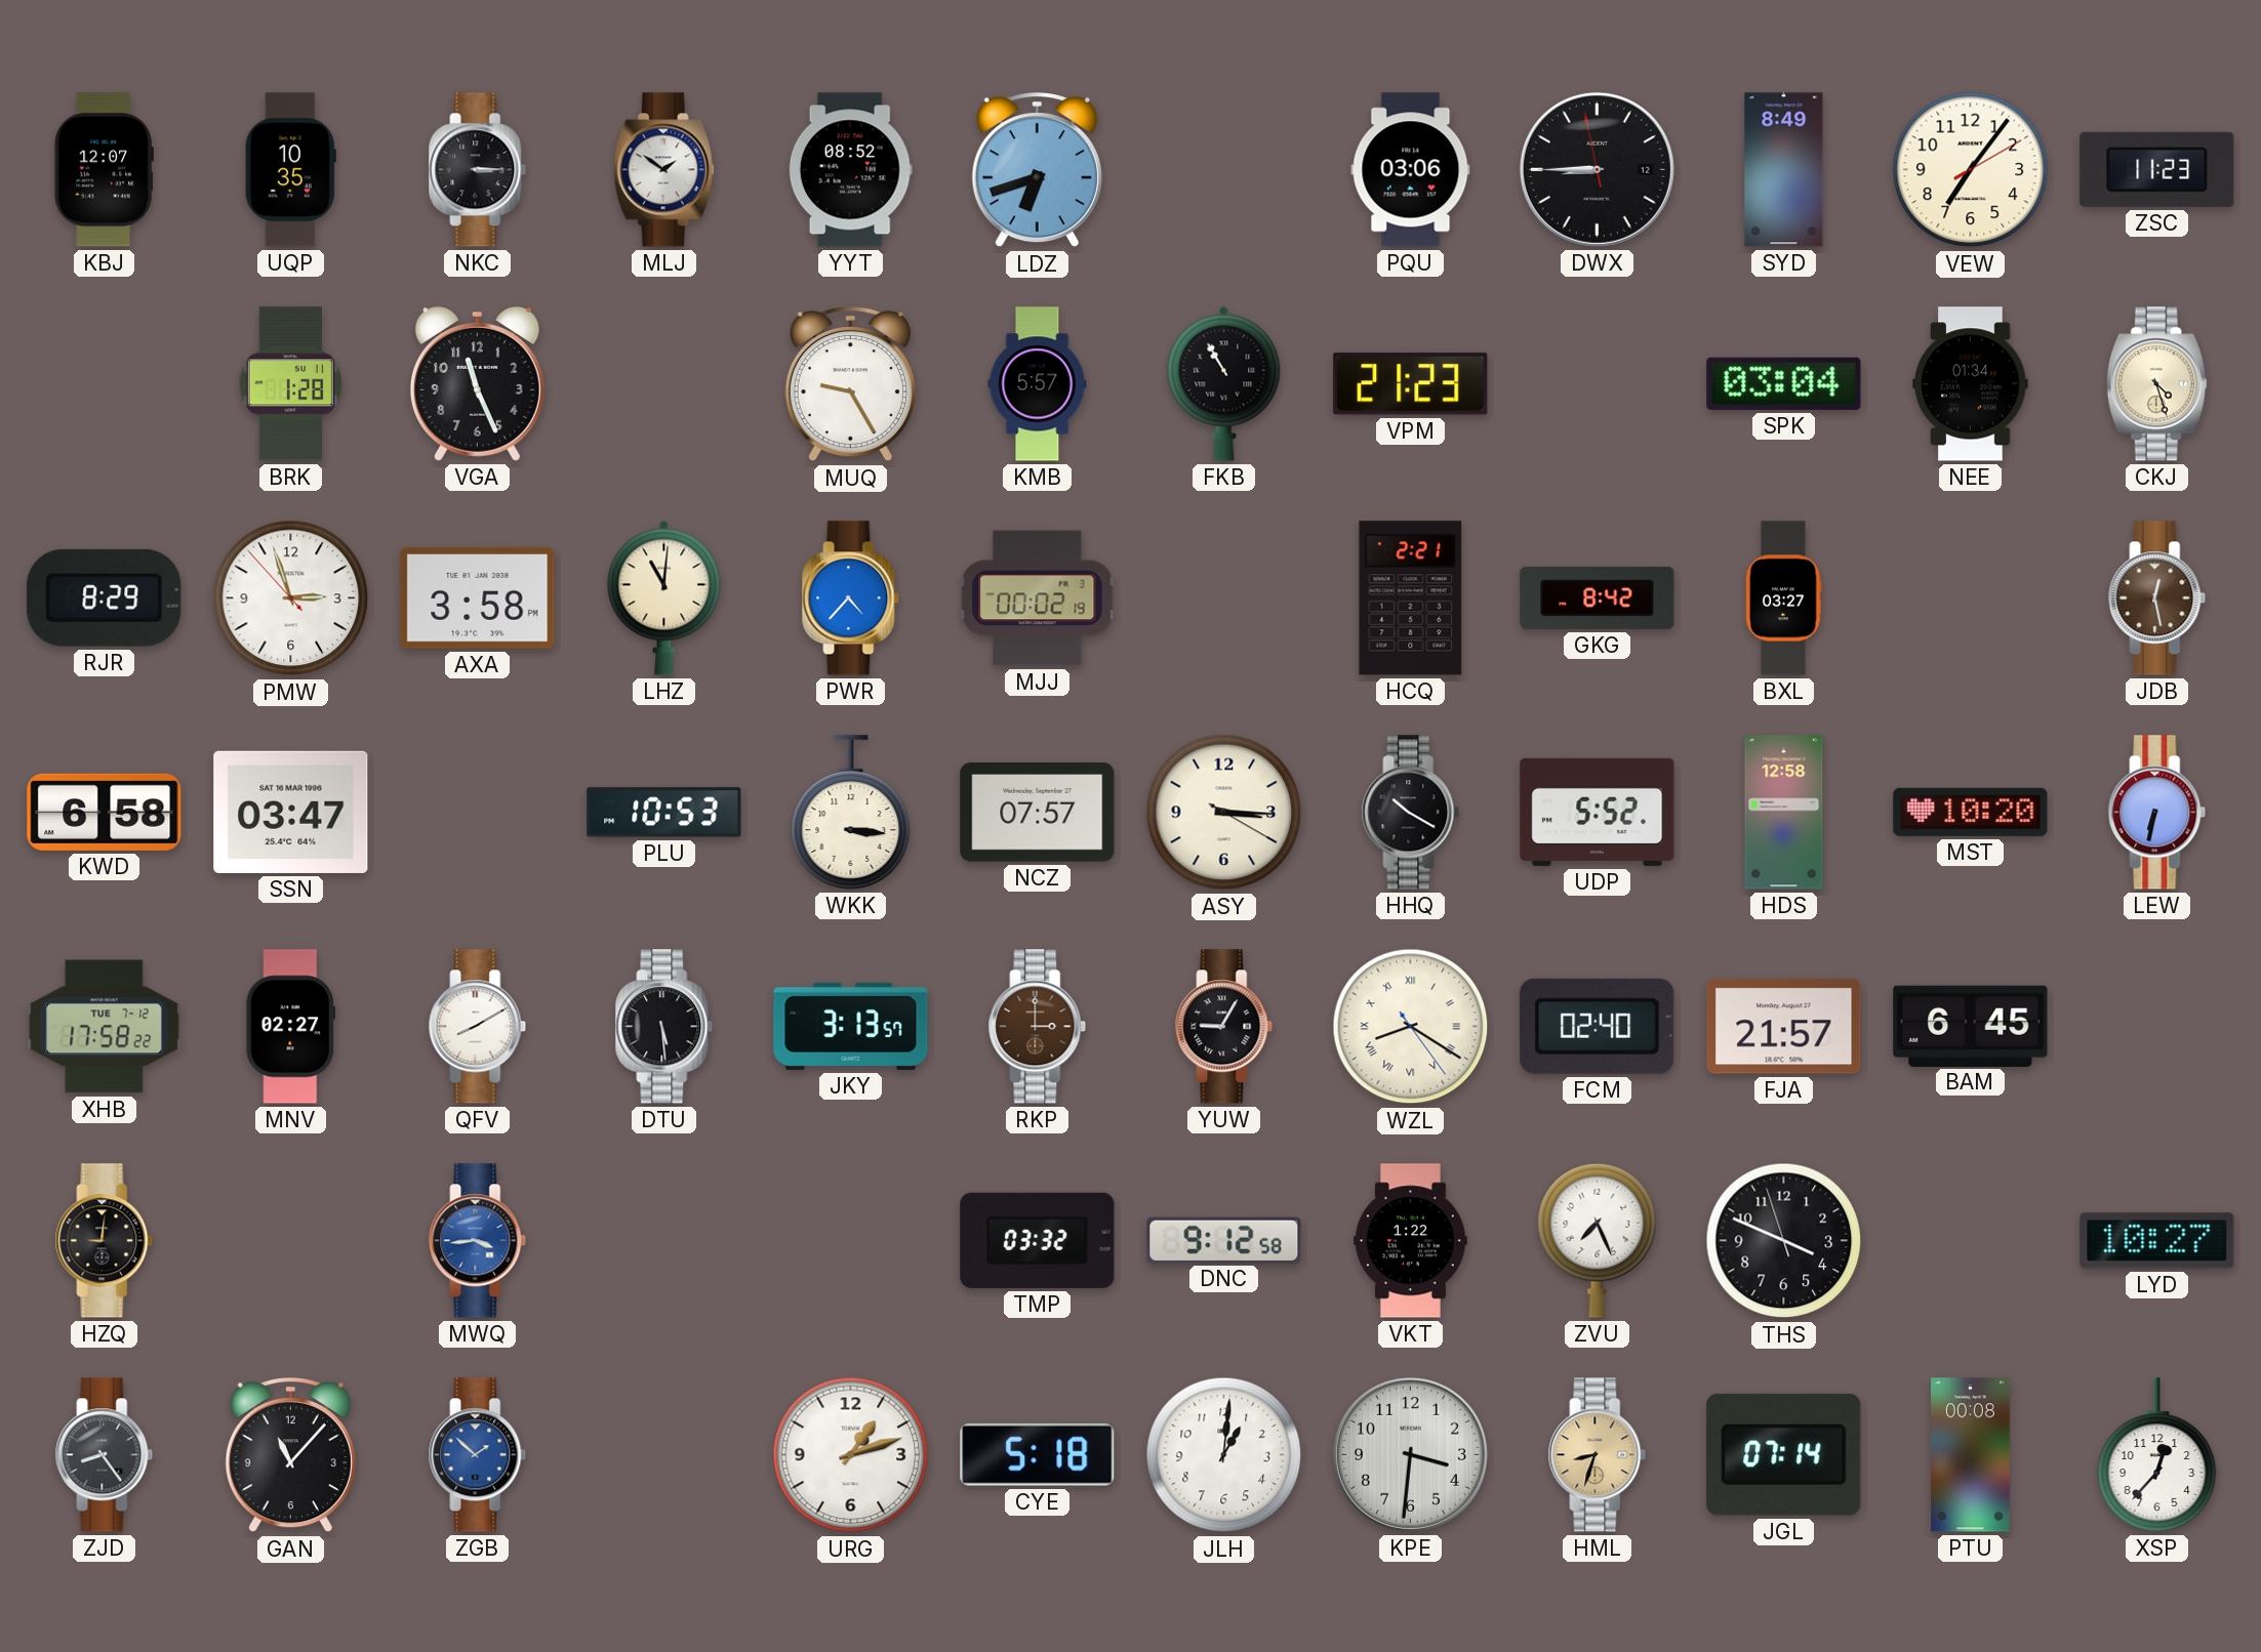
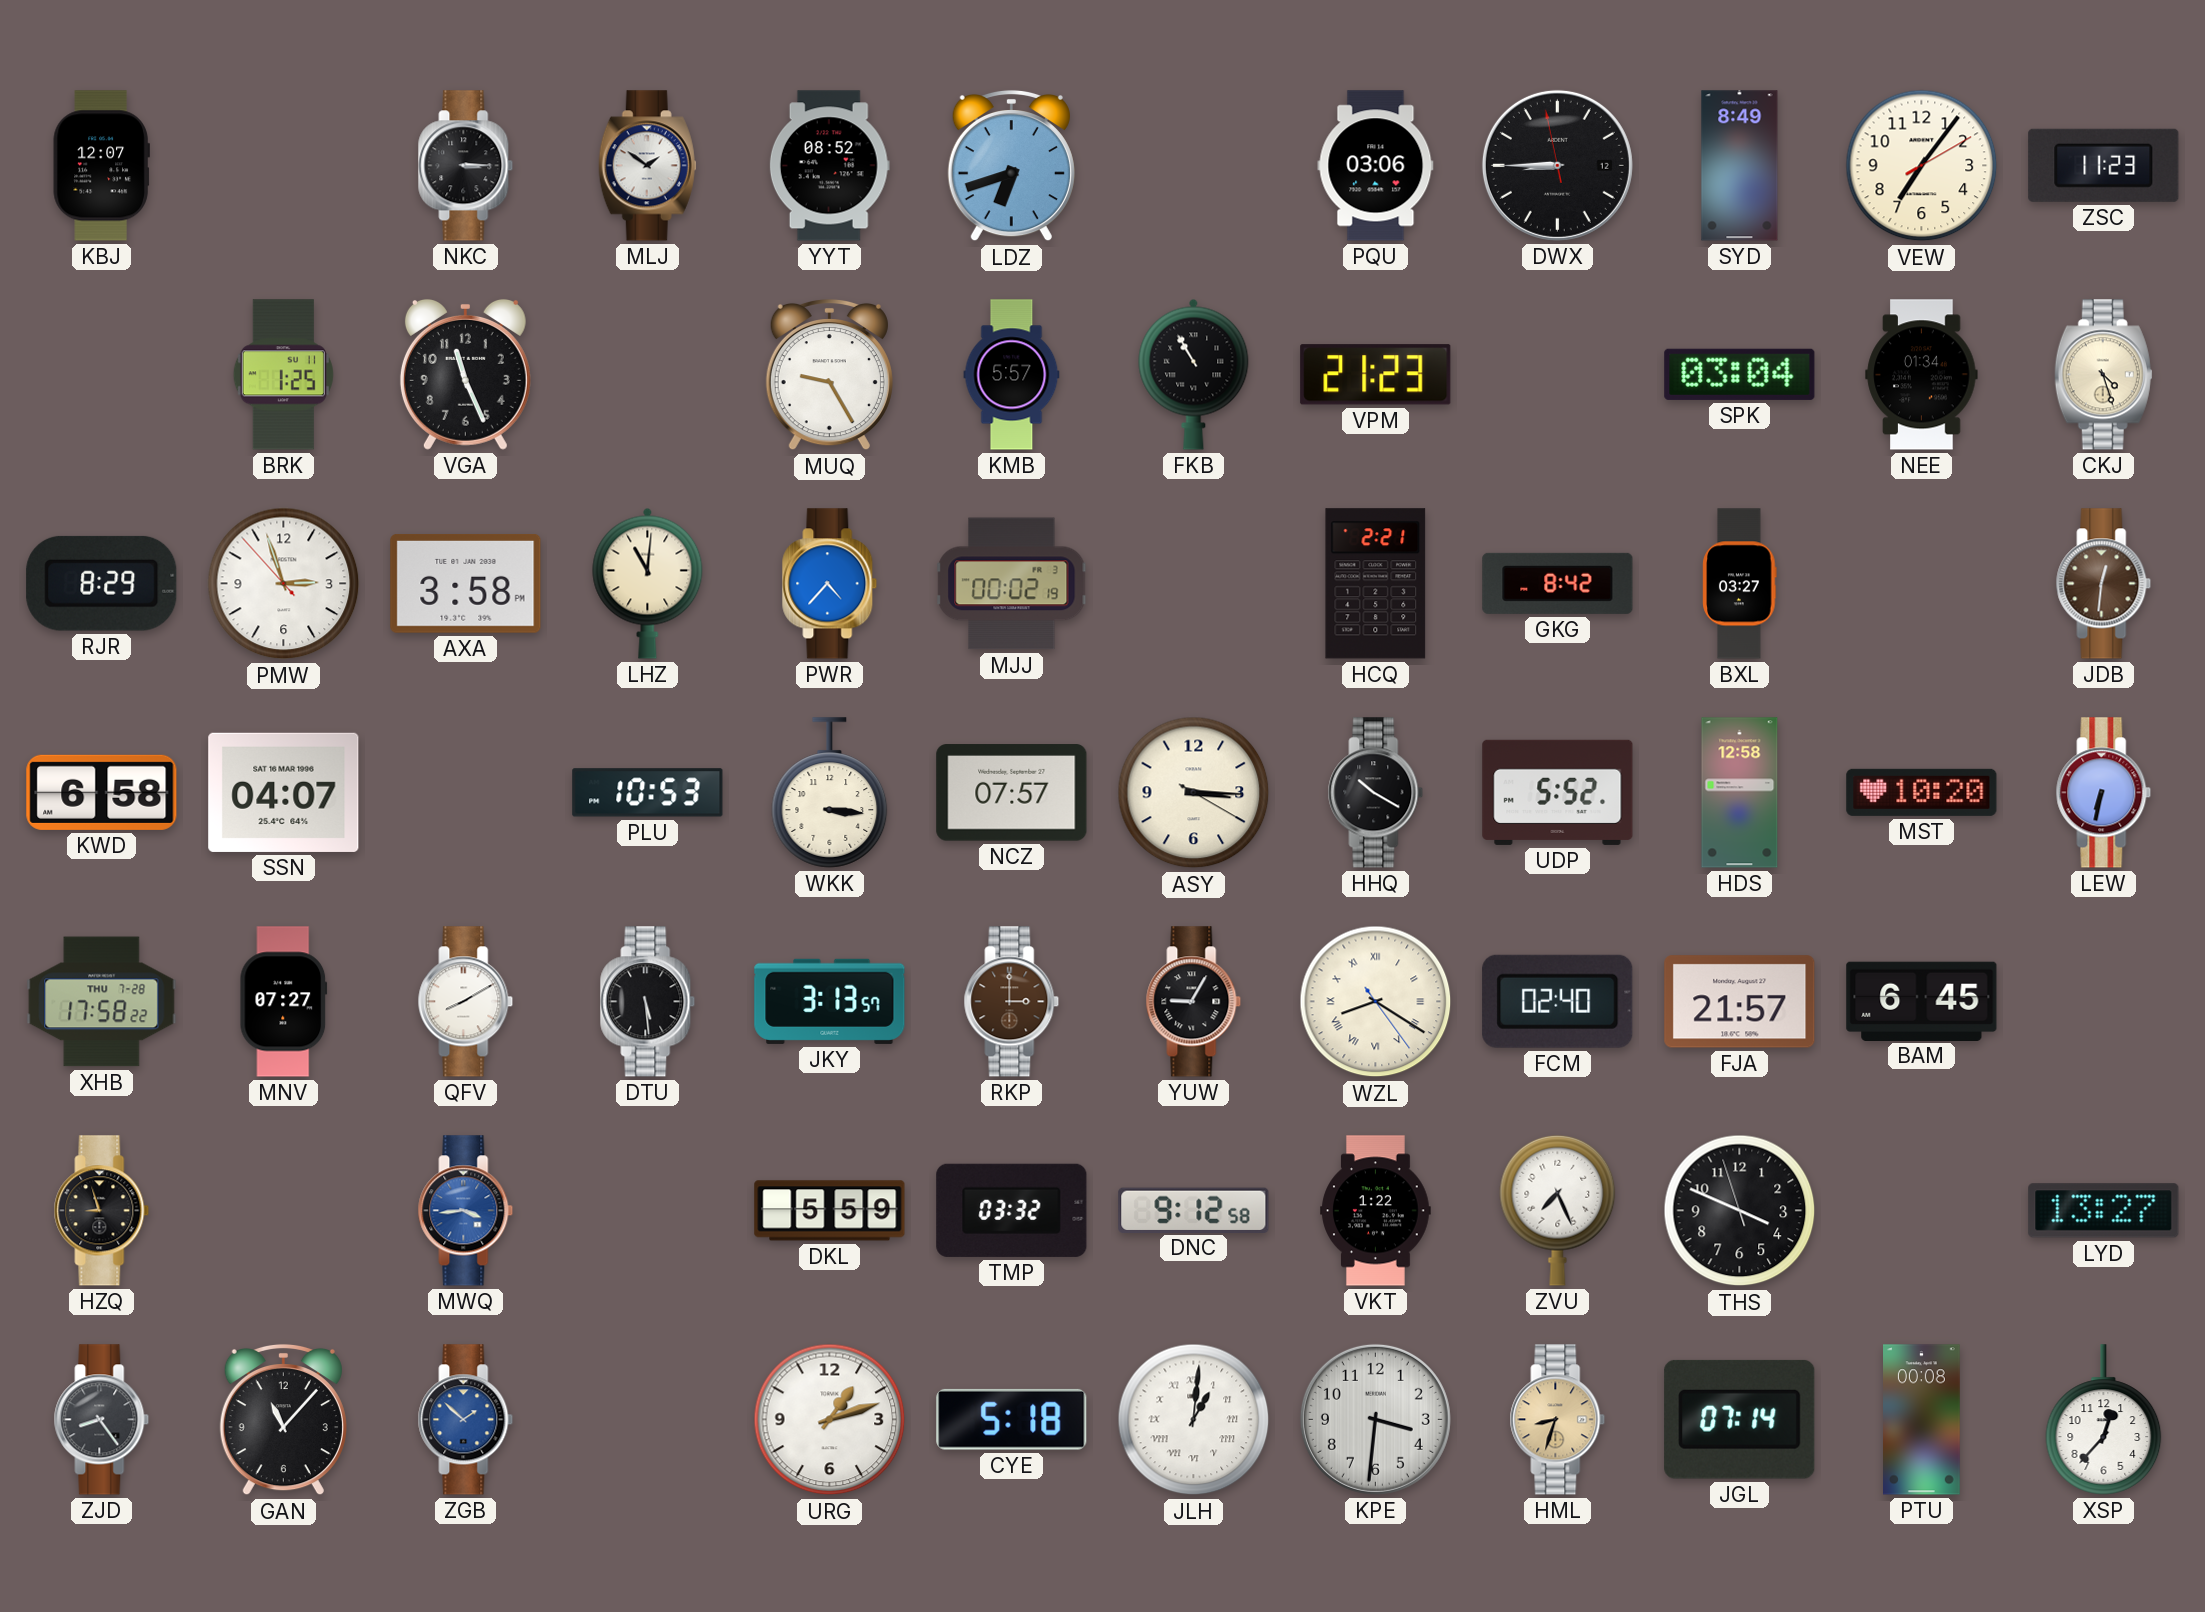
UQP: 10:35 -> none
BRK: 1:28 -> 1:25
JDB: 12:28 -> 12:31
SSN: 03:47 -> 04:07
XHB date: TUE 7-12 -> THU 7-28
MNV: 02:27 -> 07:27
HZQ: 9:01 -> 8:57
DKL: none -> 5:59
LYD: 10:27 -> 13:27
JLH numerals: Arabic -> Roman
